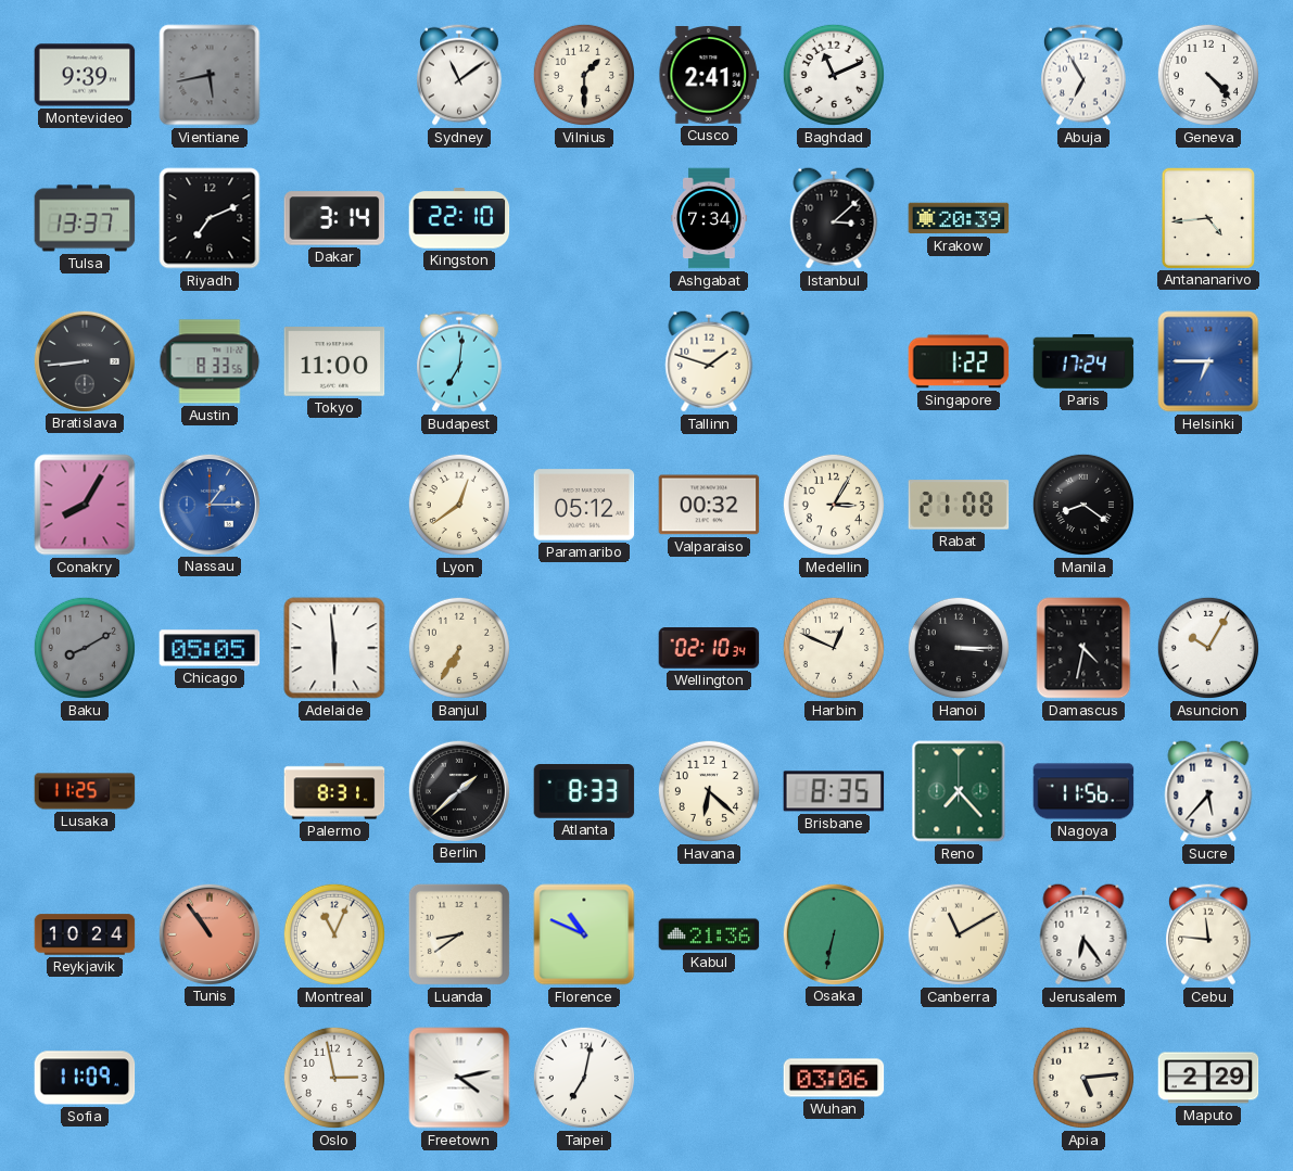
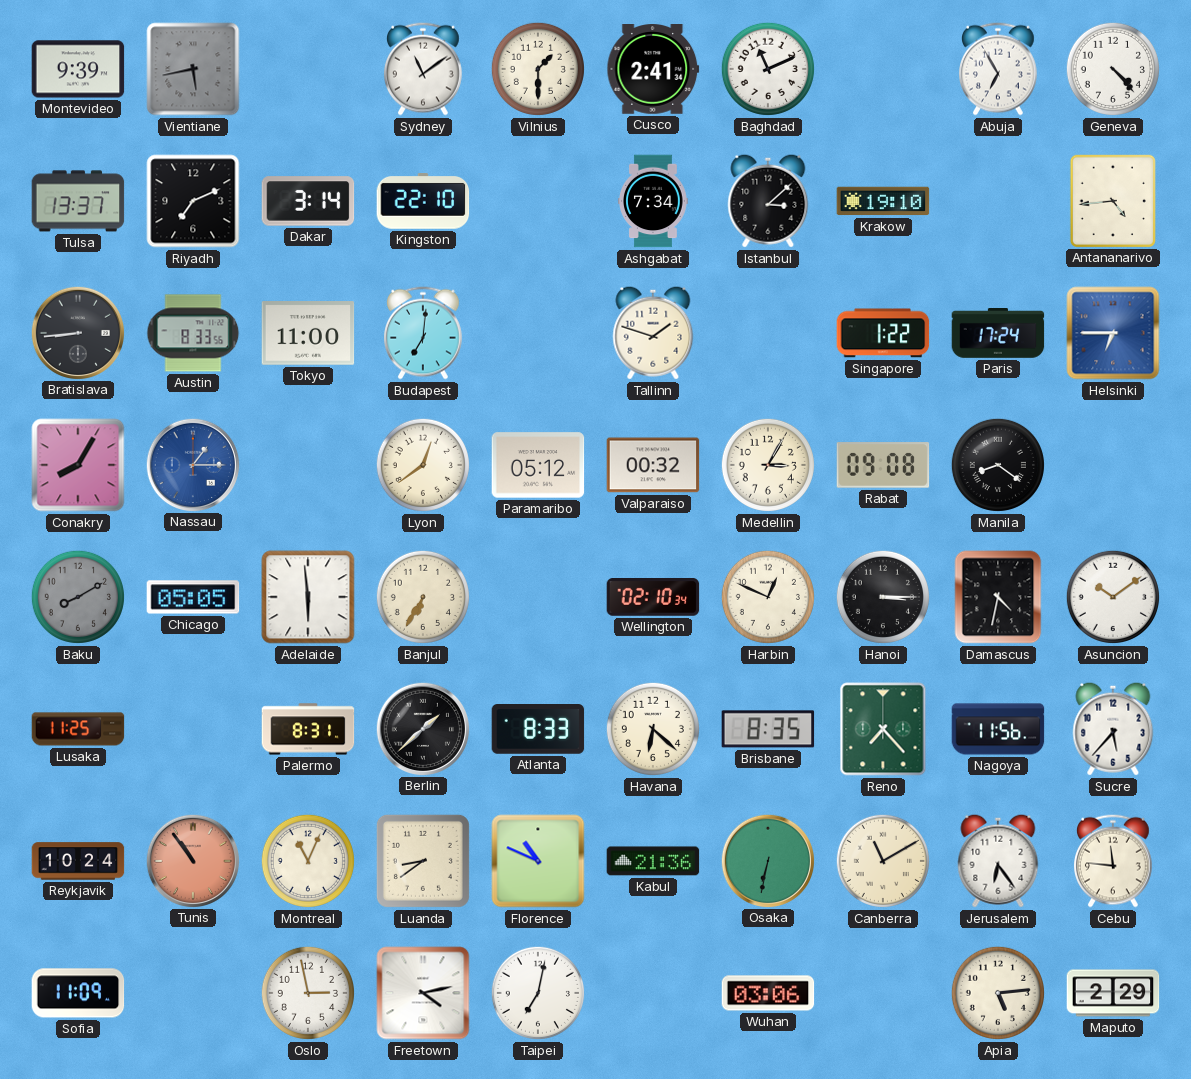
Krakow: 20:39 -> 19:10
Rabat: 21:08 -> 09:08
Asuncion: 10:05 -> 10:09
